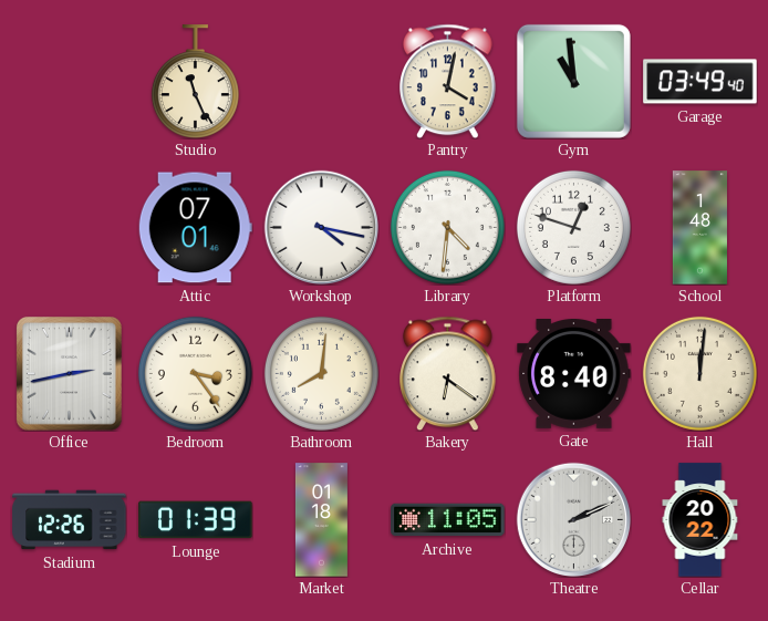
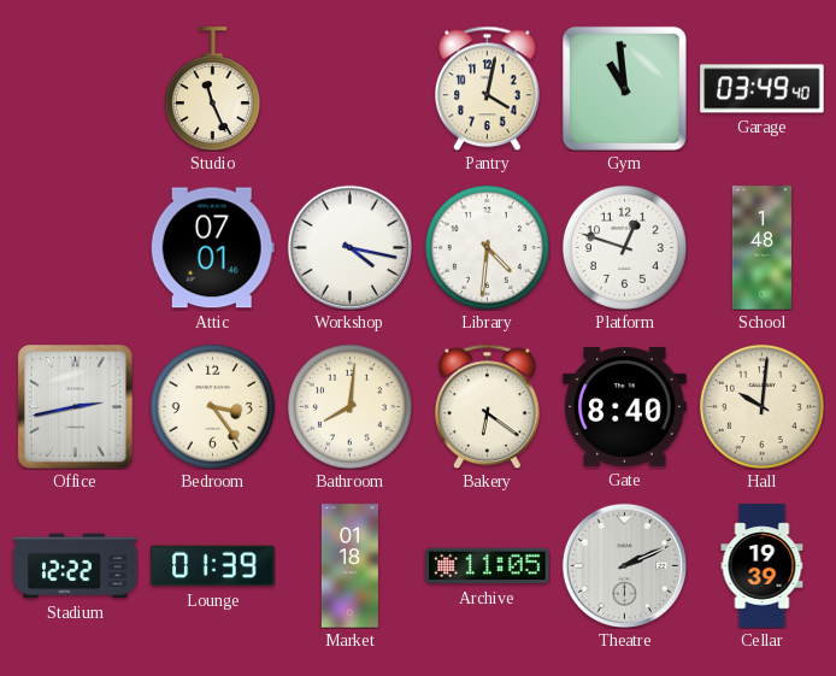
Hall: 12:01 -> 10:01
Stadium: 12:26 -> 12:22
Cellar: 20:22 -> 19:39
